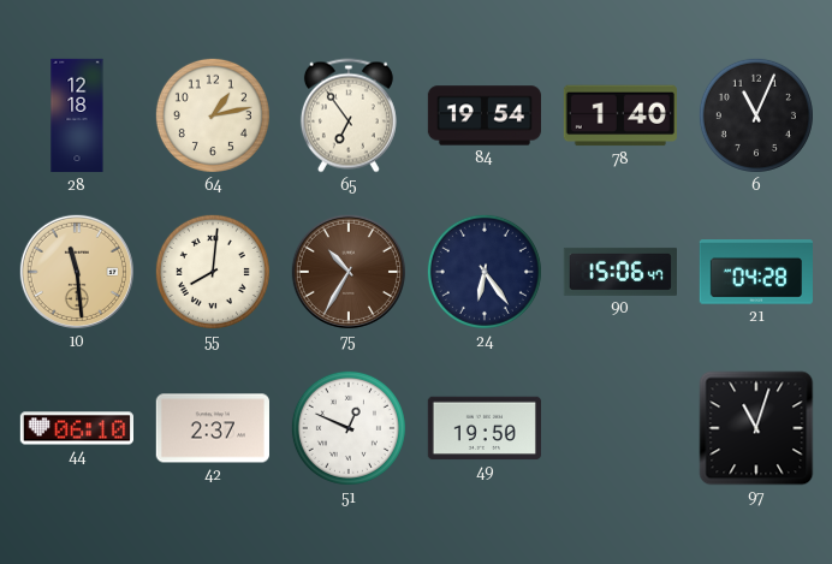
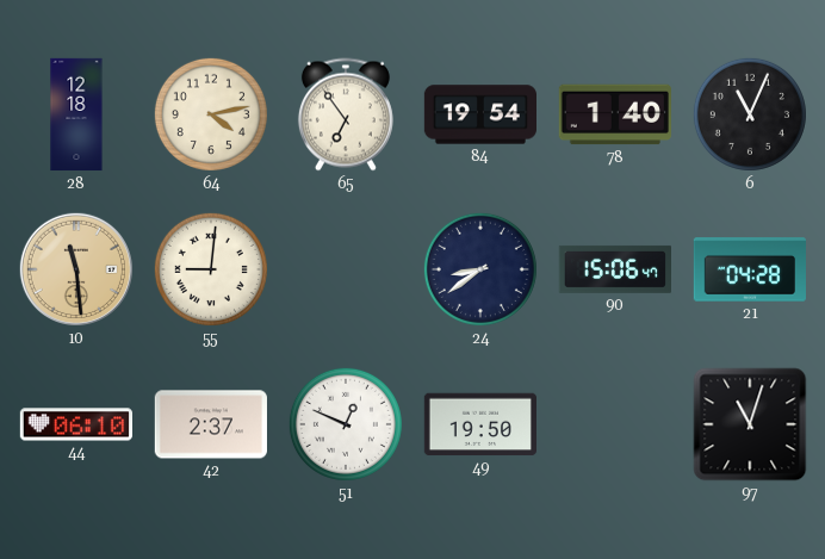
64: 1:13 -> 4:13
55: 8:01 -> 9:01
75: 10:35 -> none
24: 6:24 -> 8:39
